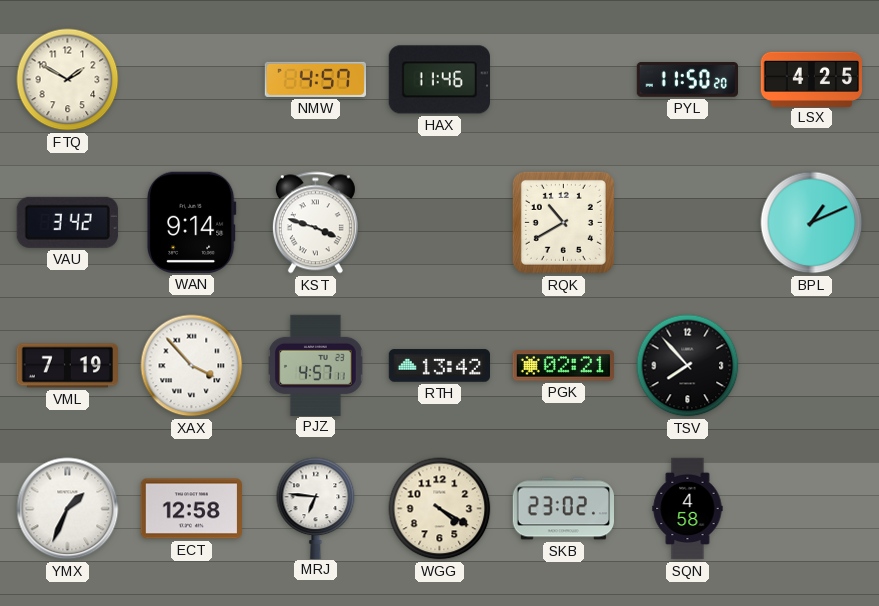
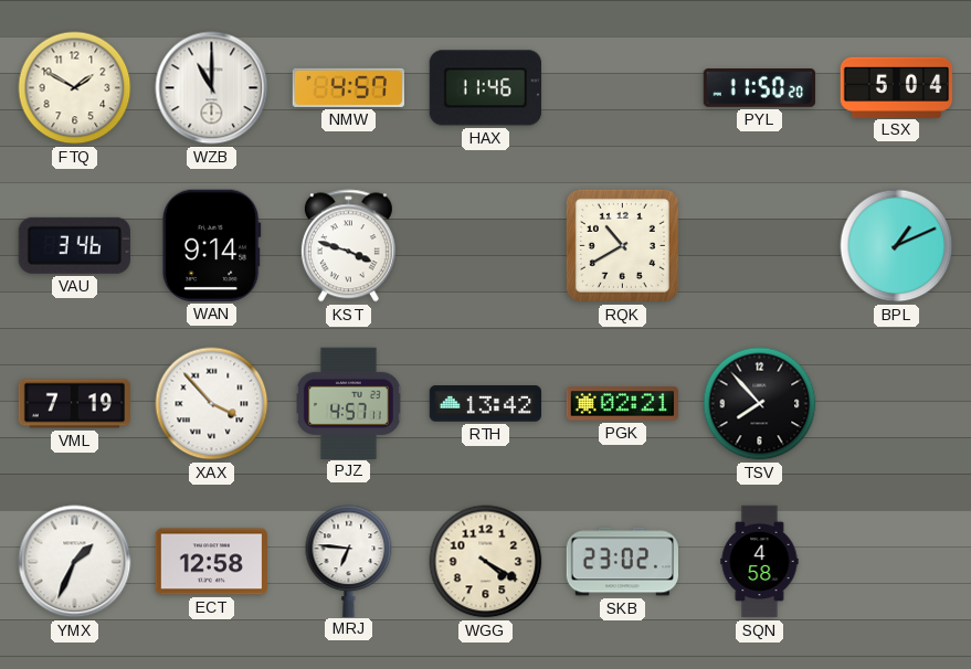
WZB: none -> 11:00
LSX: 4:25 -> 5:04
VAU: 3:42 -> 3:46
